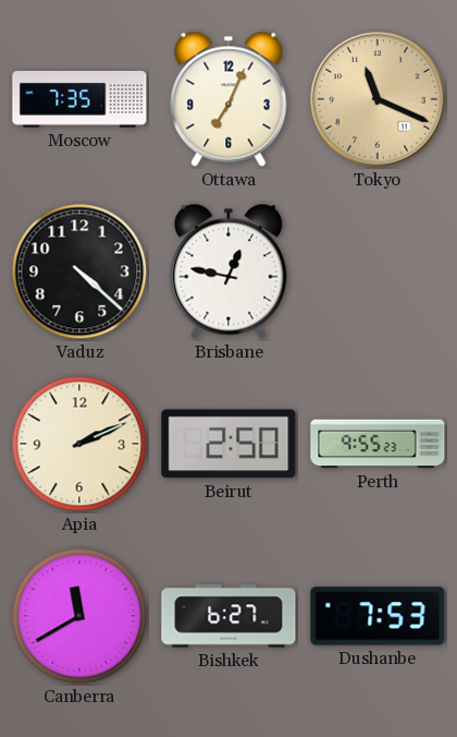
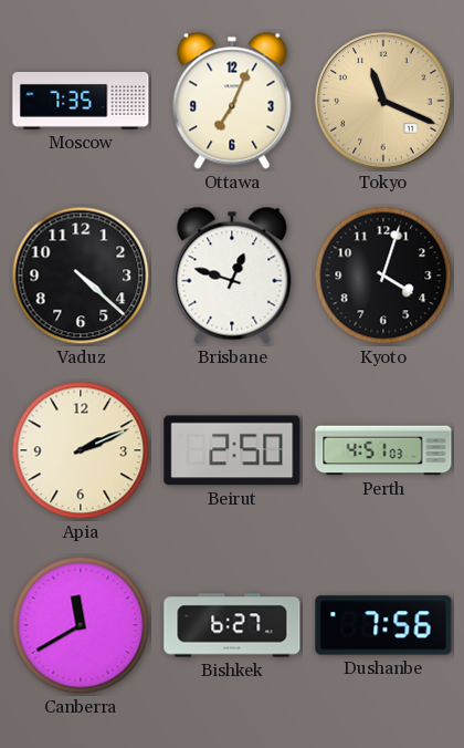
Brisbane: 12:47 -> 12:48
Kyoto: none -> 4:03
Perth: 9:55 -> 4:51
Dushanbe: 7:53 -> 7:56
